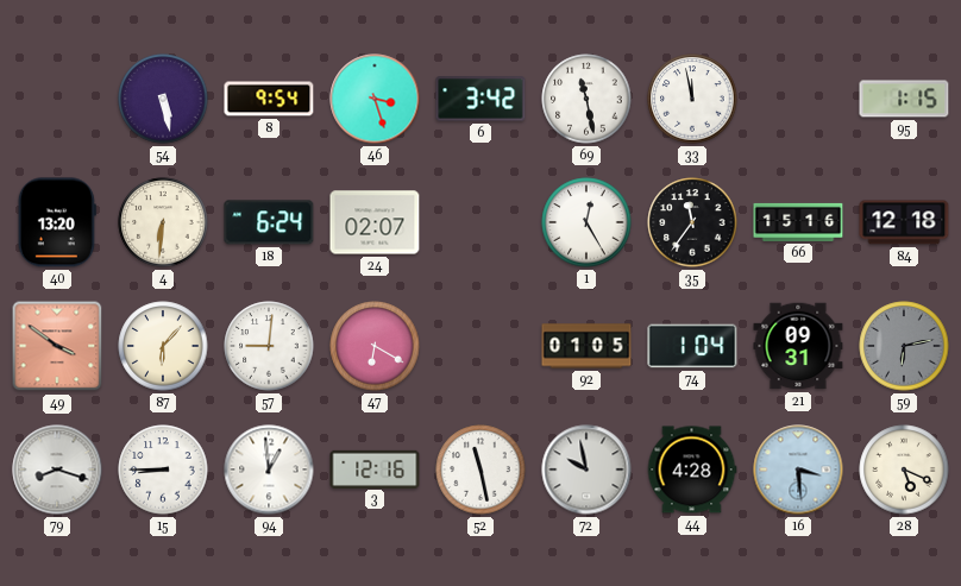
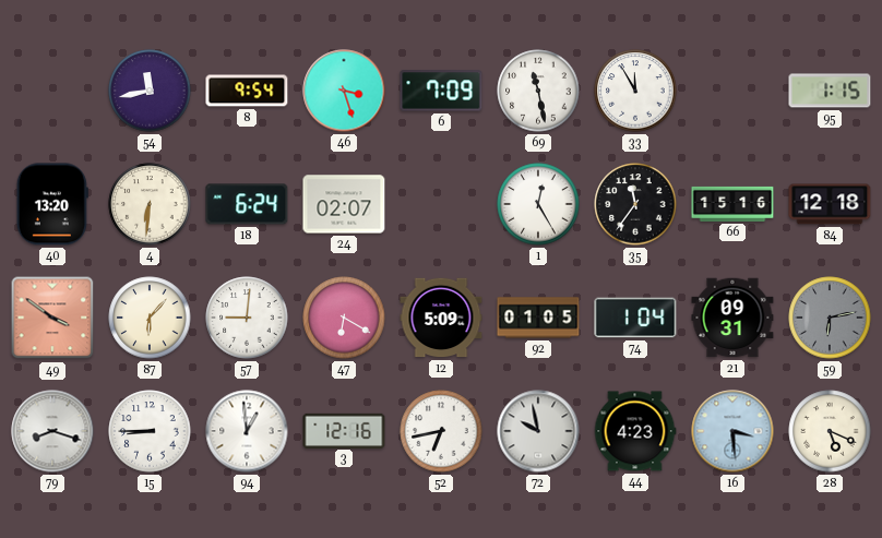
54: 5:28 -> 11:43
6: 3:42 -> 7:09
33: 11:58 -> 11:55
12: none -> 5:09
52: 11:28 -> 6:43
44: 4:28 -> 4:23
